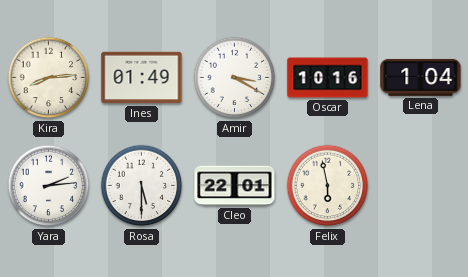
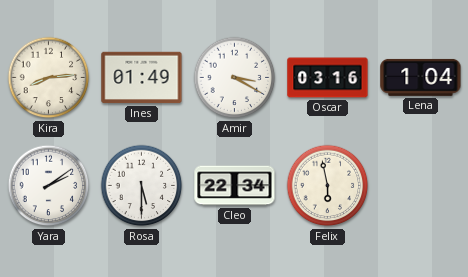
Oscar: 10:16 -> 03:16
Yara: 2:14 -> 2:09
Cleo: 22:01 -> 22:34
